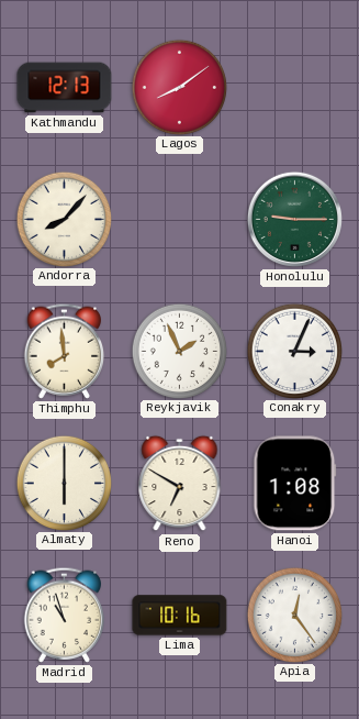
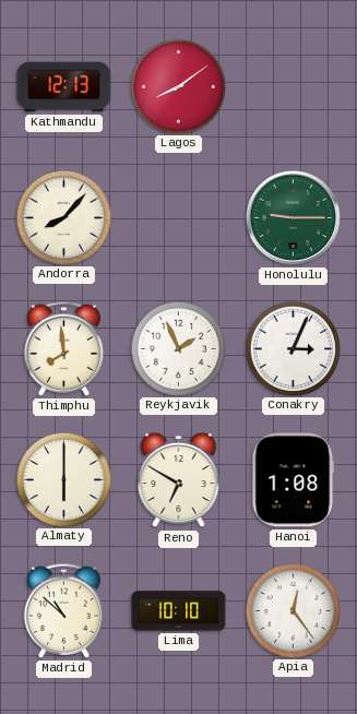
Madrid: 10:57 -> 10:52
Lima: 10:16 -> 10:10
